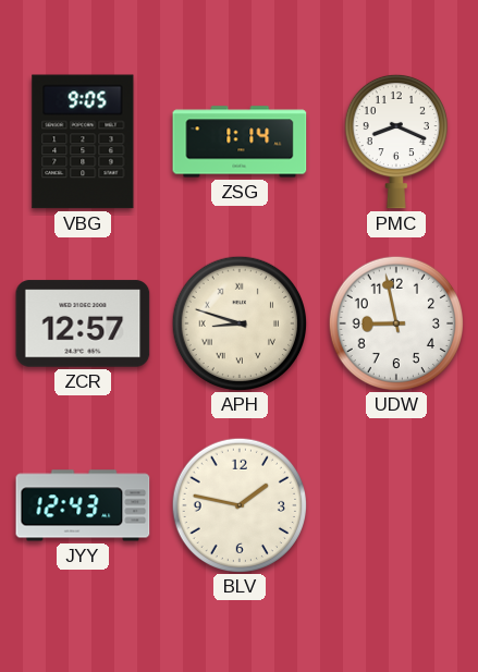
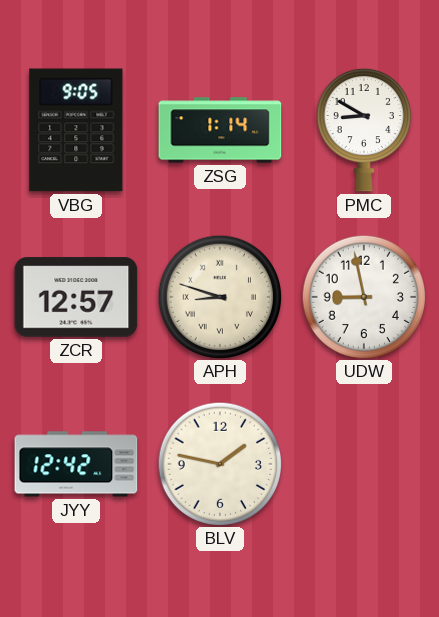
PMC: 8:19 -> 8:50
JYY: 12:43 -> 12:42
